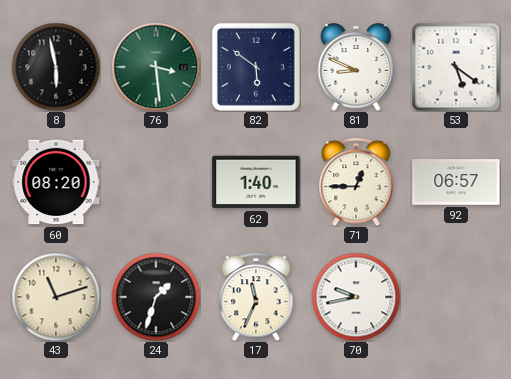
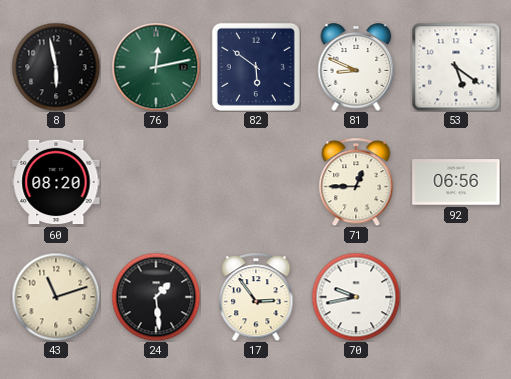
76: 3:29 -> 12:13
62: 1:40 -> none
92: 06:57 -> 06:56
24: 1:33 -> 1:29
17: 11:34 -> 2:54
